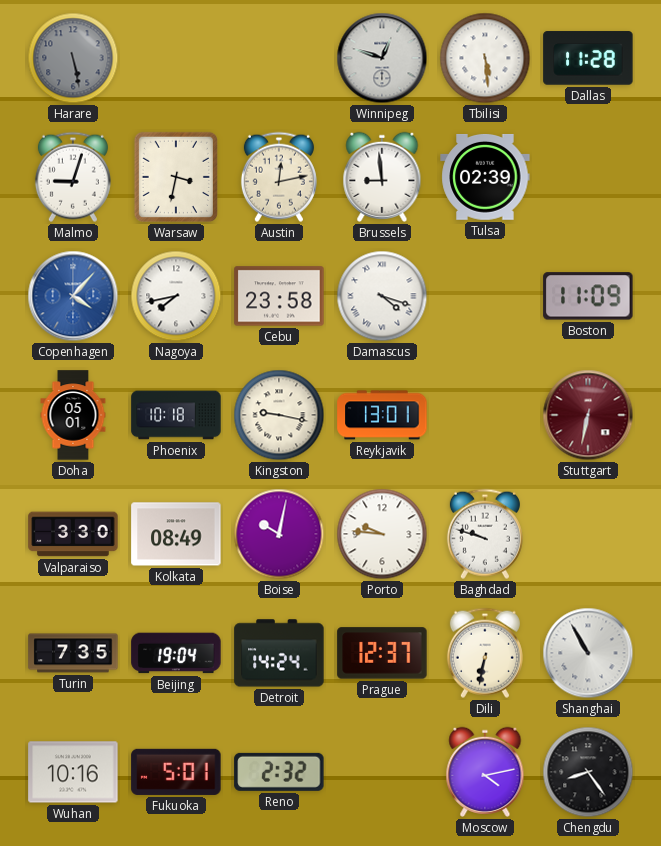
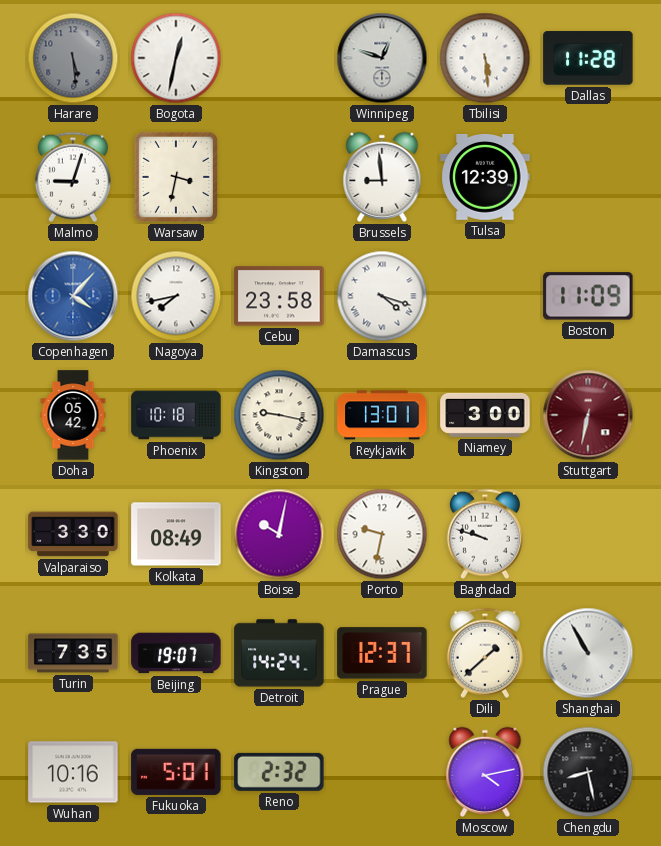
Harare: 5:28 -> 5:29
Bogota: none -> 12:32
Austin: 12:13 -> none
Tulsa: 02:39 -> 12:39
Doha: 05:01 -> 05:42
Niamey: none -> 3:00
Porto: 9:46 -> 9:32
Beijing: 19:04 -> 19:07
Dili: 6:32 -> 1:38
Chengdu: 8:24 -> 8:28
